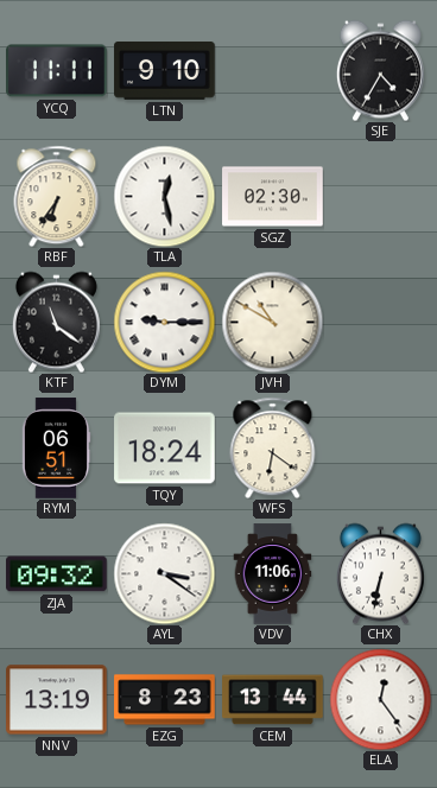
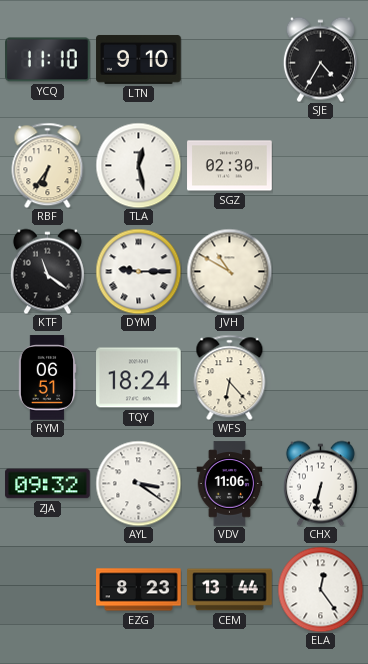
YCQ: 11:11 -> 11:10
WFS: 6:21 -> 6:23
NNV: 13:19 -> none
